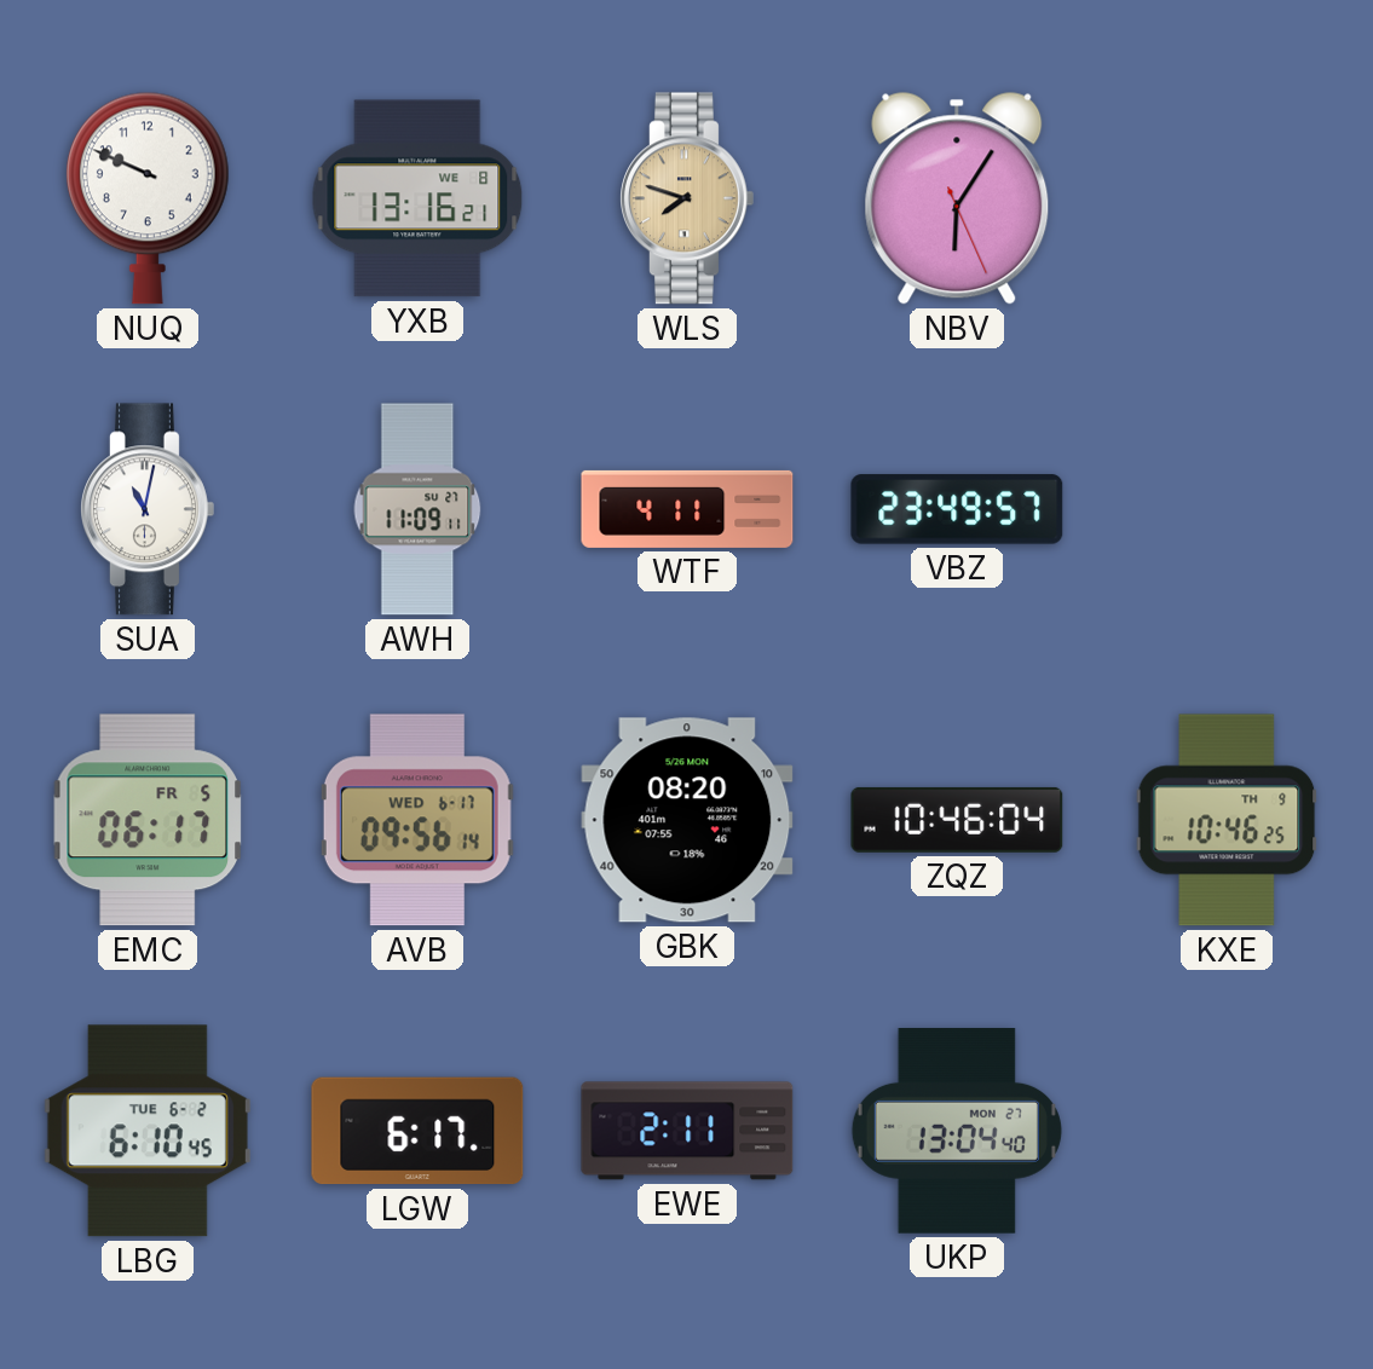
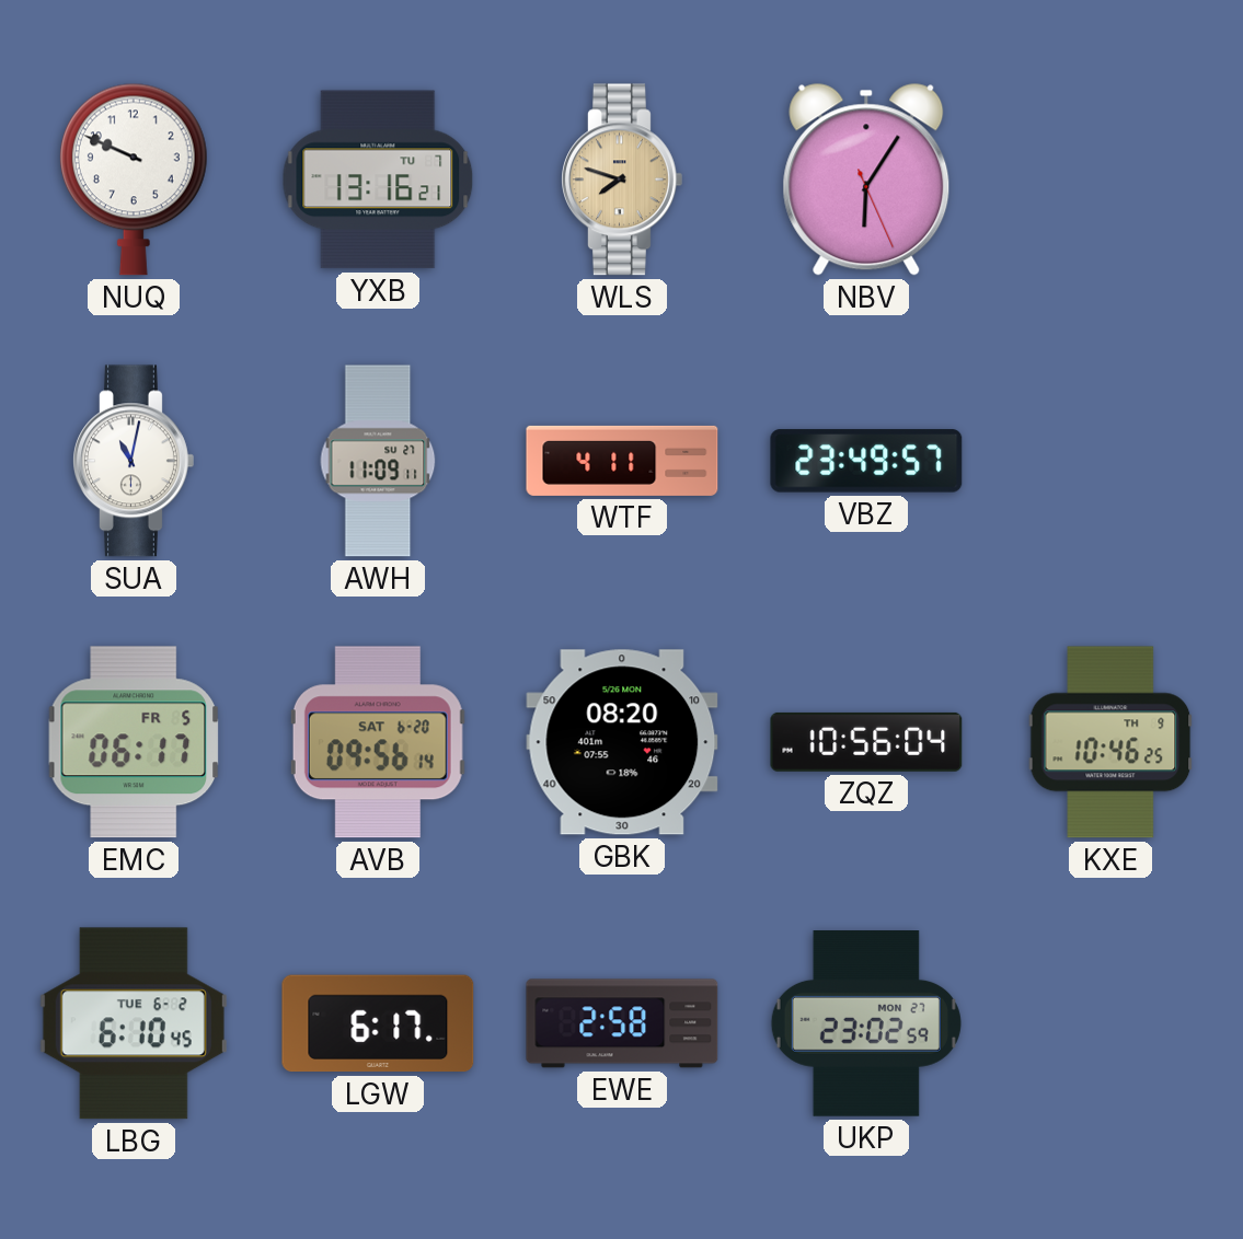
YXB date: WE 8 -> TU 7
AVB date: WED 6-17 -> SAT 6-20
ZQZ: 10:46 -> 10:56
EWE: 2:11 -> 2:58
UKP: 13:04 -> 23:02
